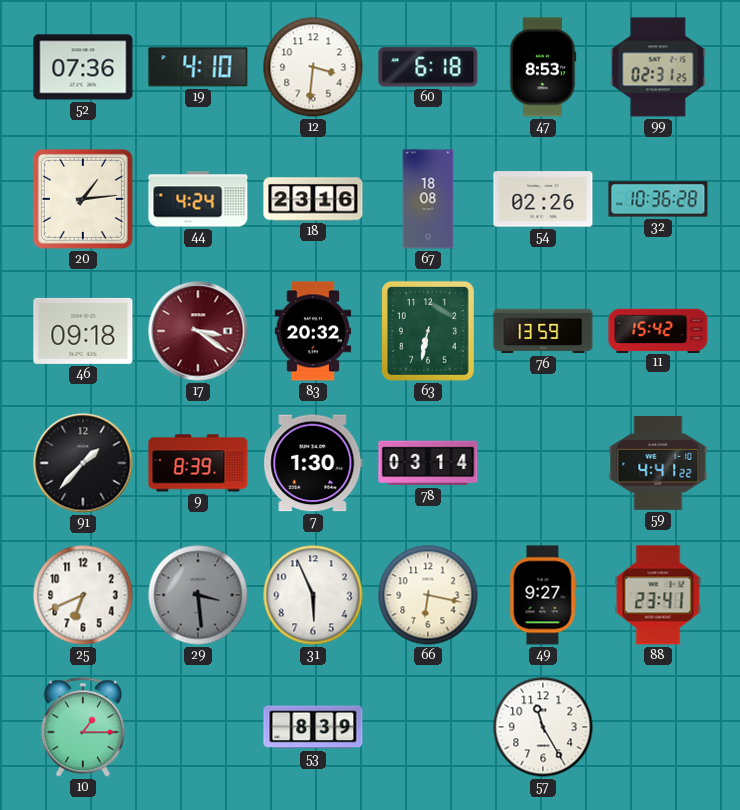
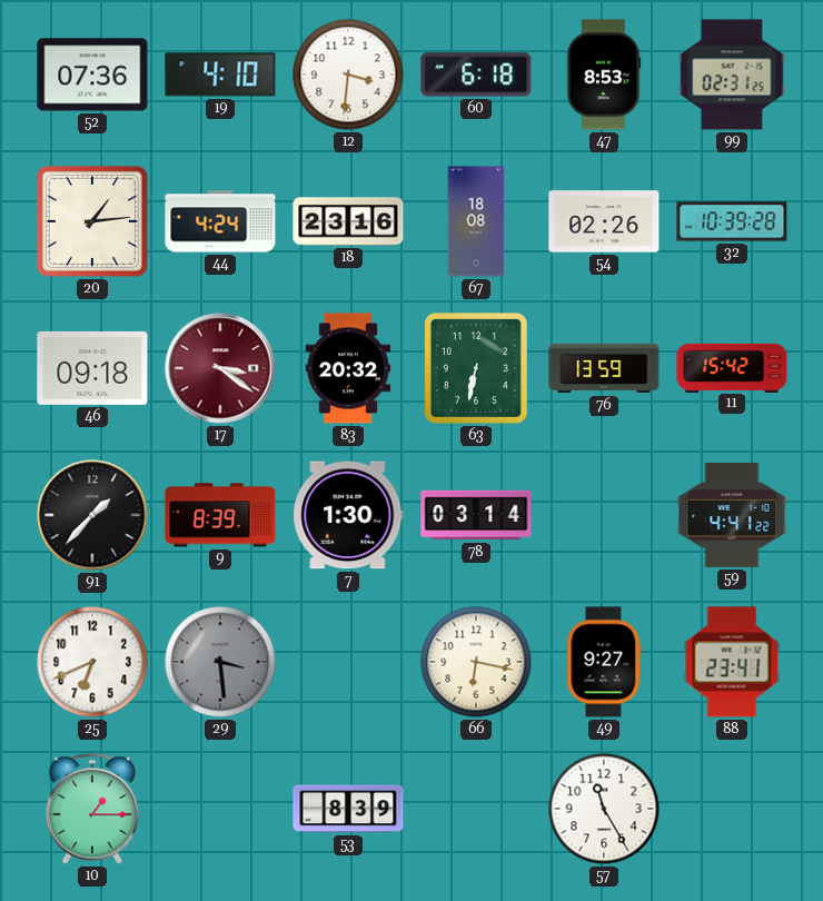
32: 10:36 -> 10:39
31: 5:56 -> none
